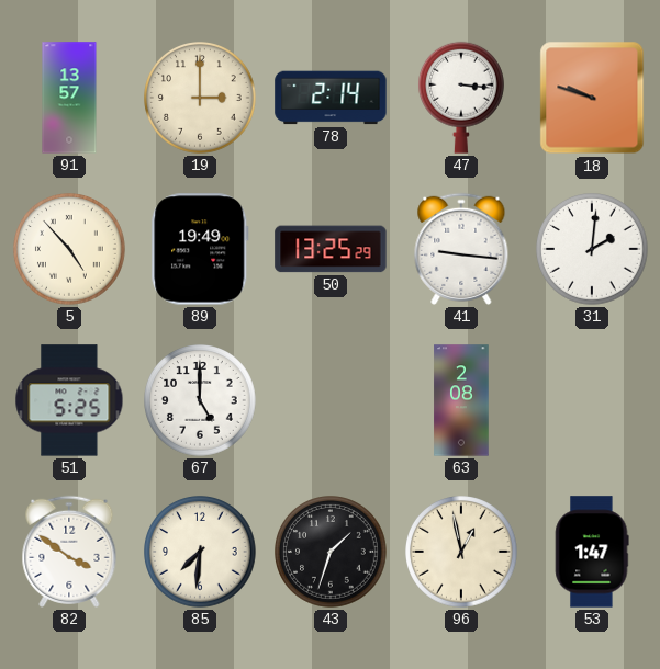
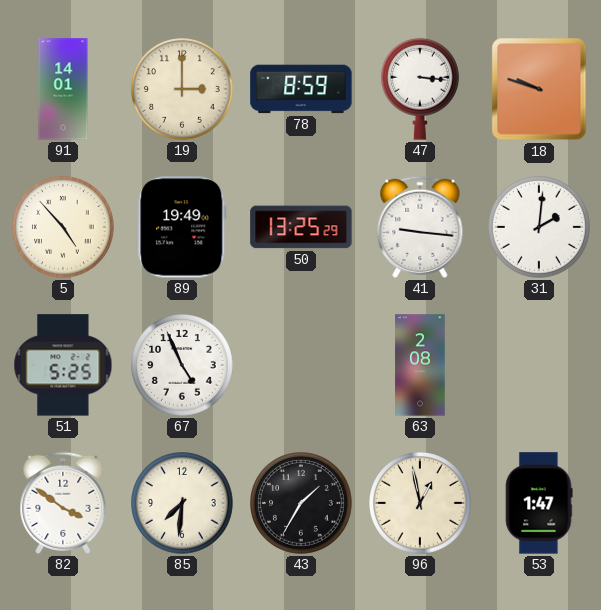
91: 13:57 -> 14:01
78: 2:14 -> 8:59
67: 5:00 -> 4:56
43: 1:33 -> 1:35
